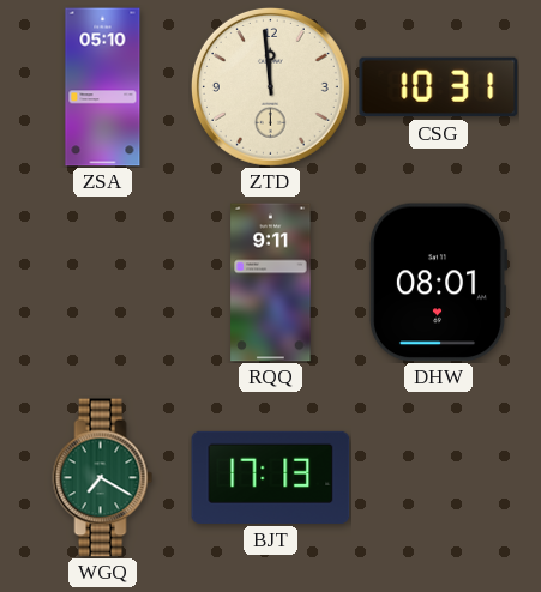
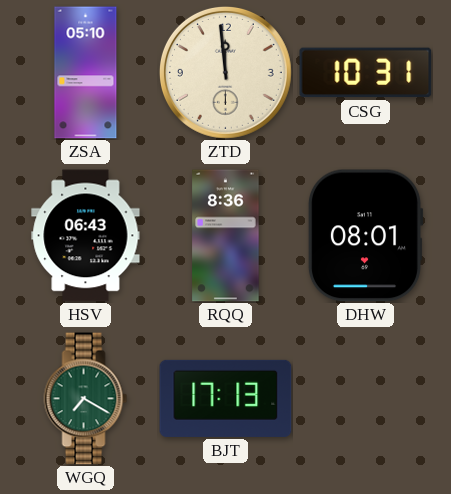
HSV: none -> 06:43
RQQ: 9:11 -> 8:36
